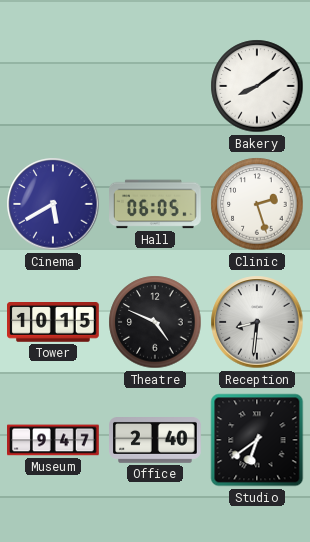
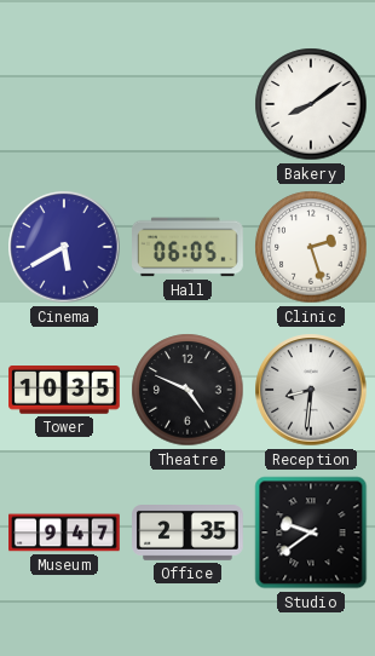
Tower: 10:15 -> 10:35
Office: 2:40 -> 2:35
Studio: 6:39 -> 9:39
